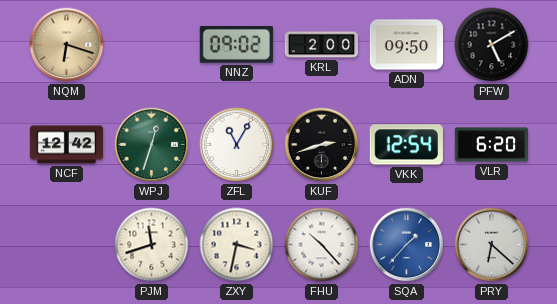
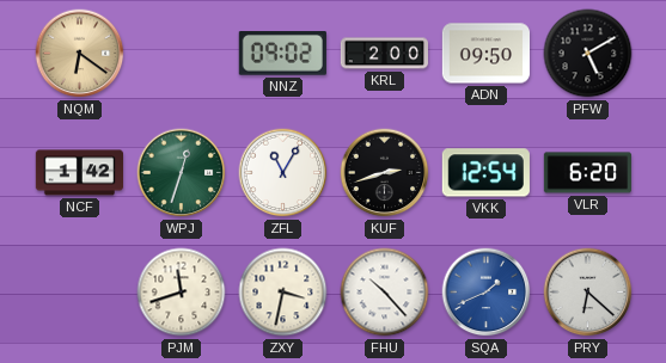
NQM: 6:18 -> 6:21
NCF: 12:42 -> 1:42
SQA: 1:37 -> 1:41
